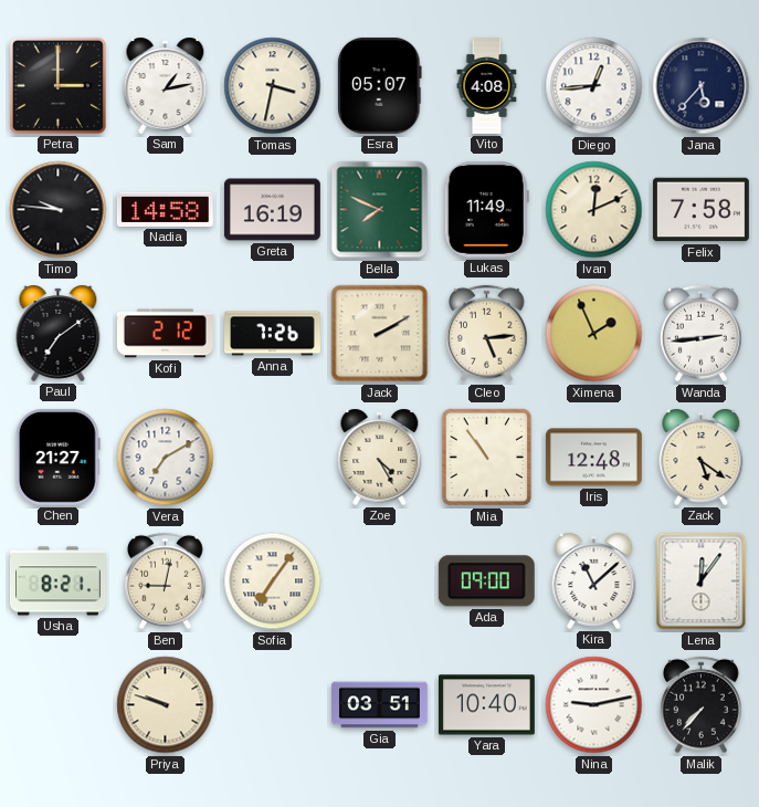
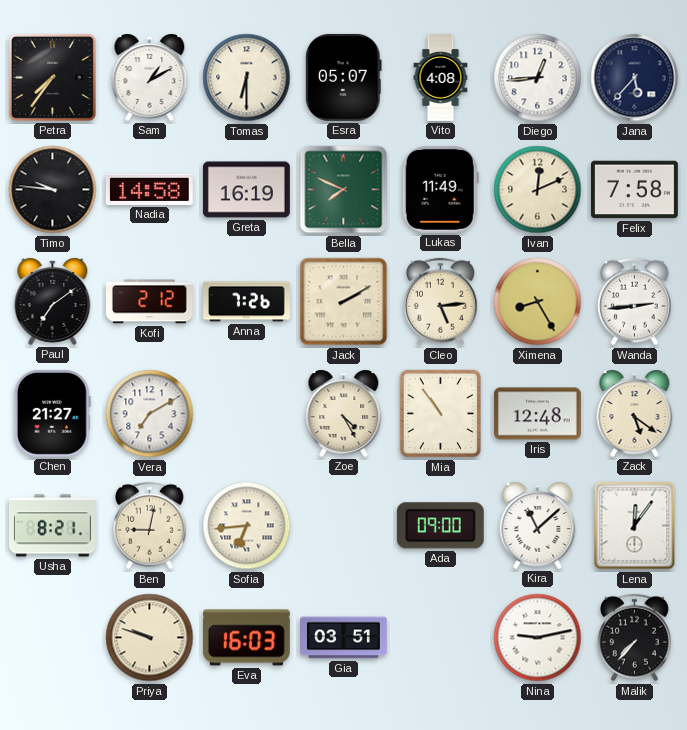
Petra: 3:00 -> 7:36
Sam: 1:13 -> 1:10
Tomas: 3:32 -> 6:30
Ximena: 1:56 -> 8:25
Sofia: 7:06 -> 6:44
Eva: none -> 16:03
Yara: 10:40 -> none
